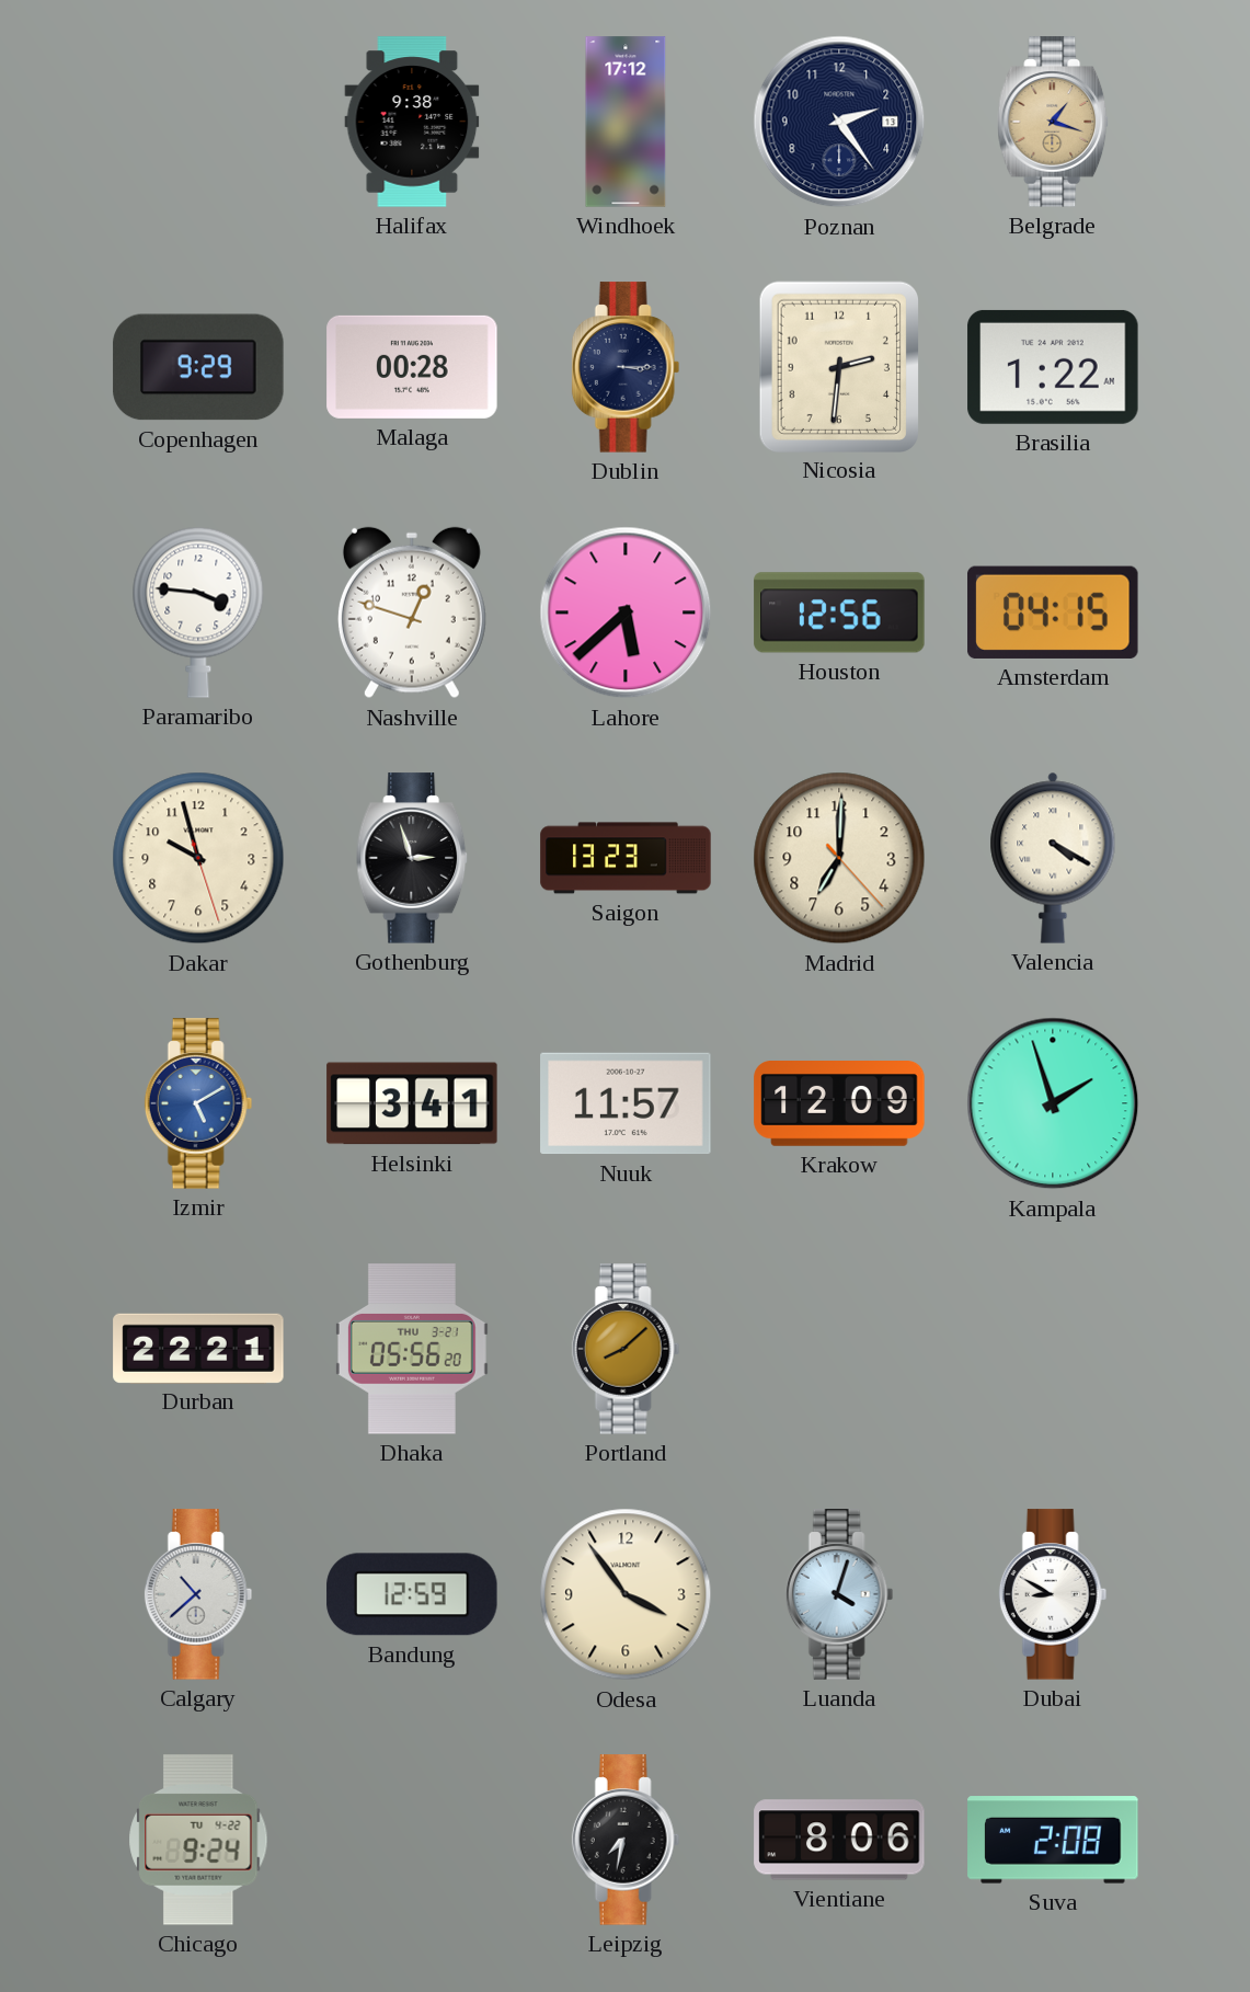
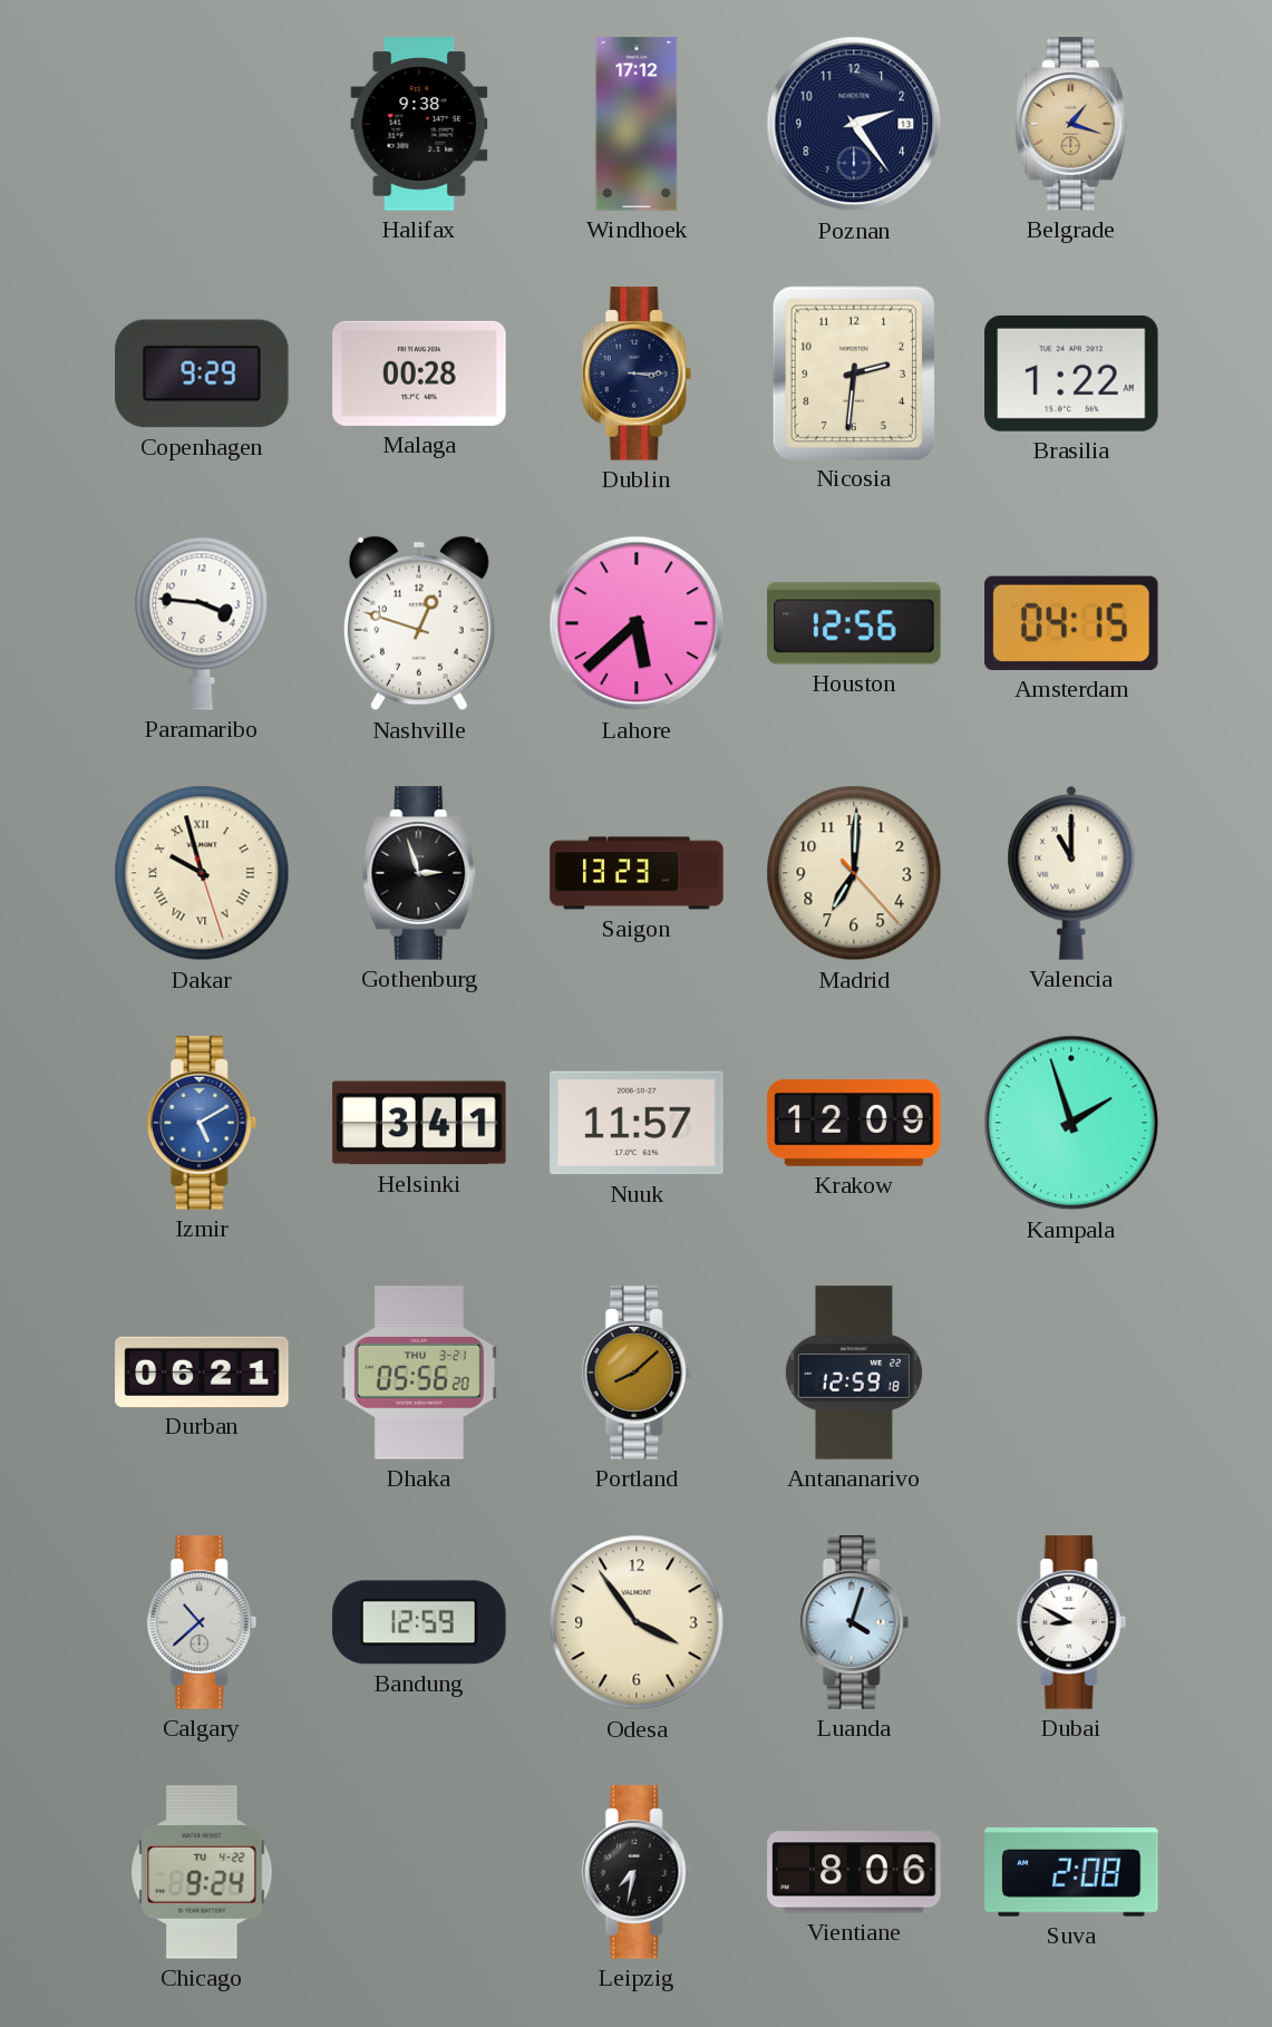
Dakar numerals: Arabic -> Roman
Valencia: 4:20 -> 11:00
Durban: 22:21 -> 06:21
Antananarivo: none -> 12:59
